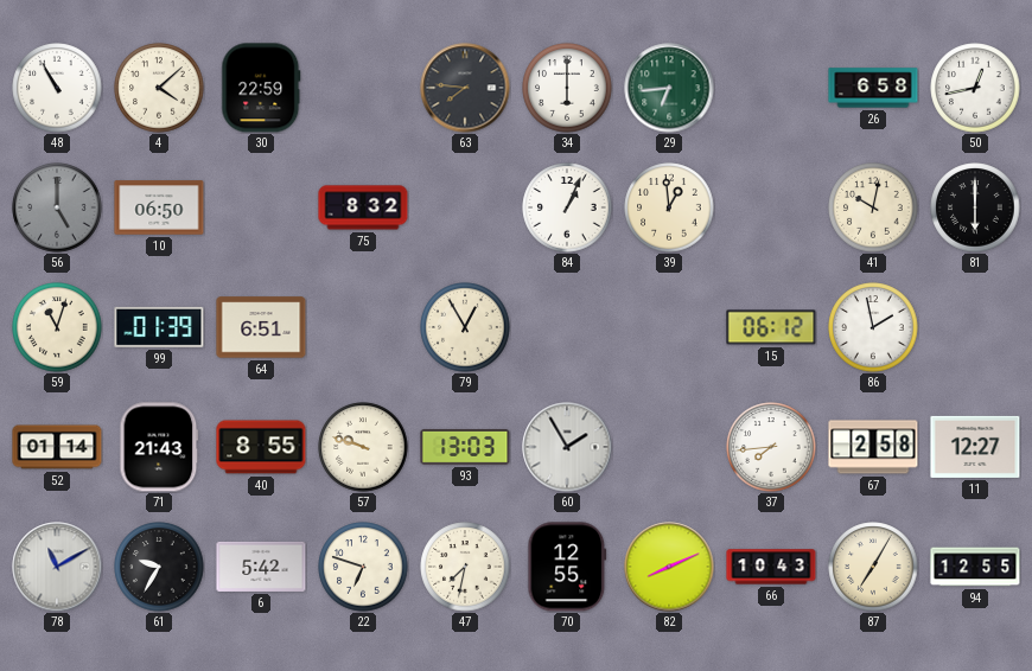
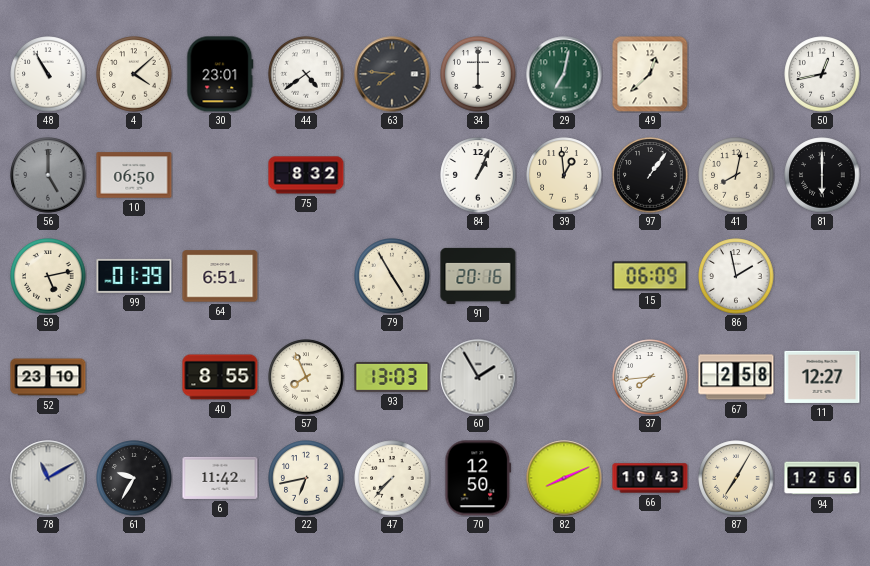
30: 22:59 -> 23:01
44: none -> 4:39
29: 6:44 -> 7:02
49: none -> 12:38
26: 6:58 -> none
97: none -> 1:06
41: 10:02 -> 8:02
59: 11:03 -> 5:13
79: 12:55 -> 4:55
91: none -> 20:16
15: 06:12 -> 06:09
52: 01:14 -> 23:10
71: 21:43 -> none
57: 9:48 -> 7:56
6: 5:42 -> 11:42
22: 6:48 -> 6:43
47: 7:32 -> 7:37
70: 12:55 -> 12:50
94: 12:55 -> 12:56
